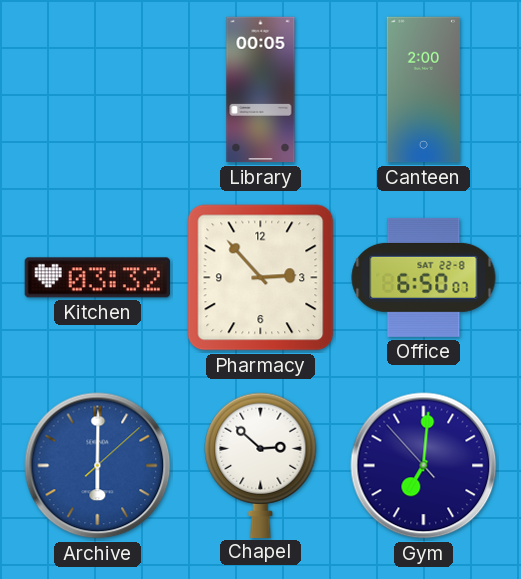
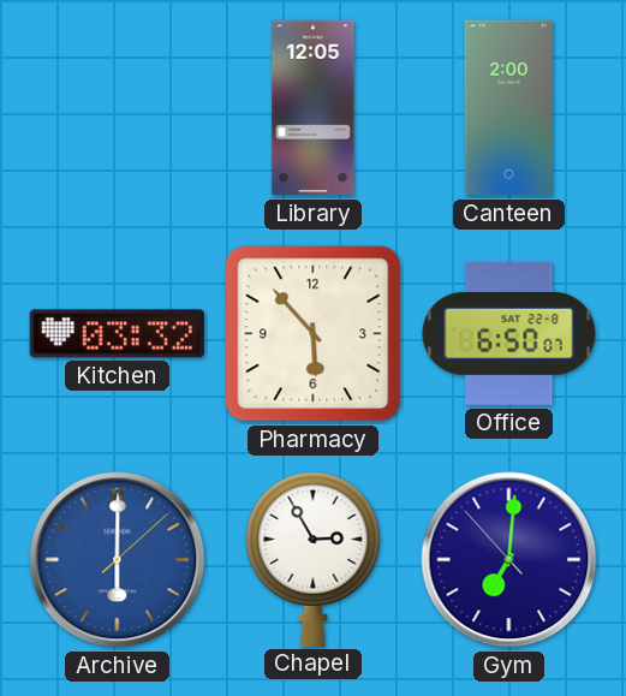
Library: 00:05 -> 12:05
Pharmacy: 2:53 -> 5:53
Chapel: 2:52 -> 2:55
